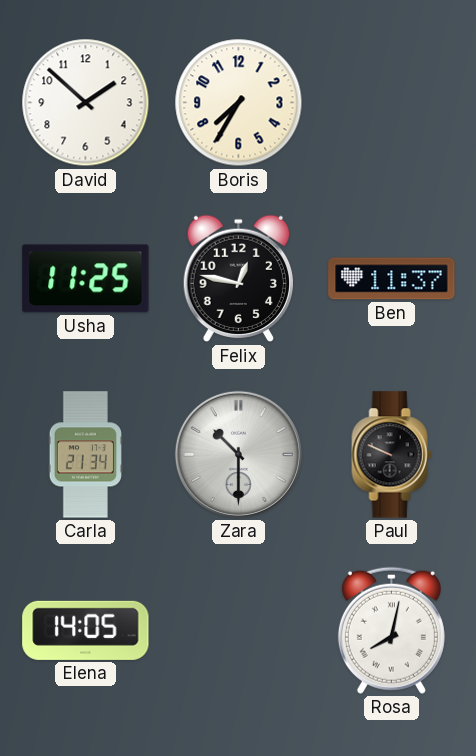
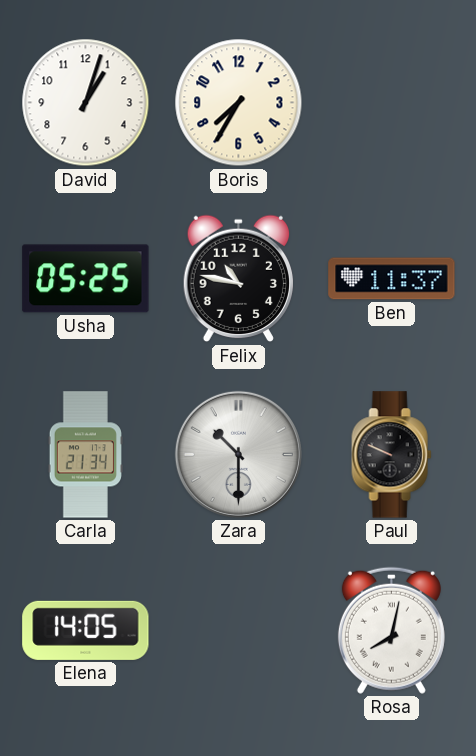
David: 1:52 -> 1:03
Usha: 11:25 -> 05:25
Felix: 12:47 -> 10:47
